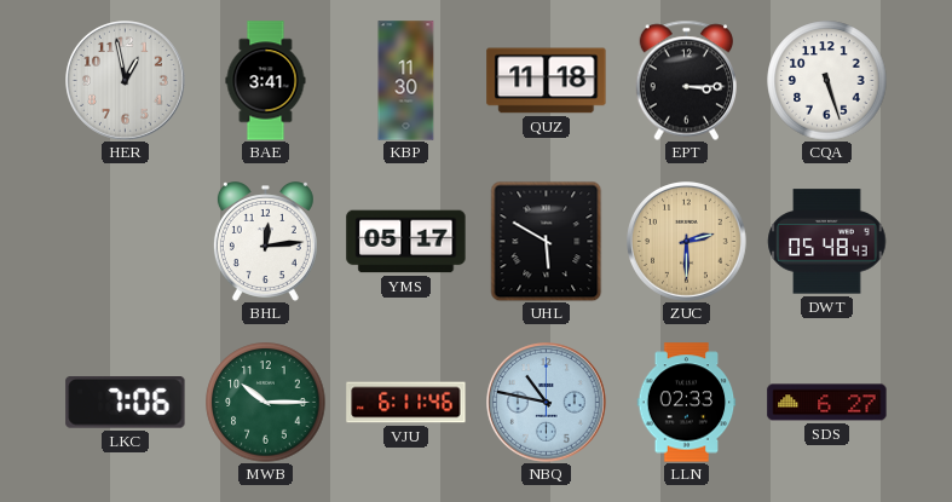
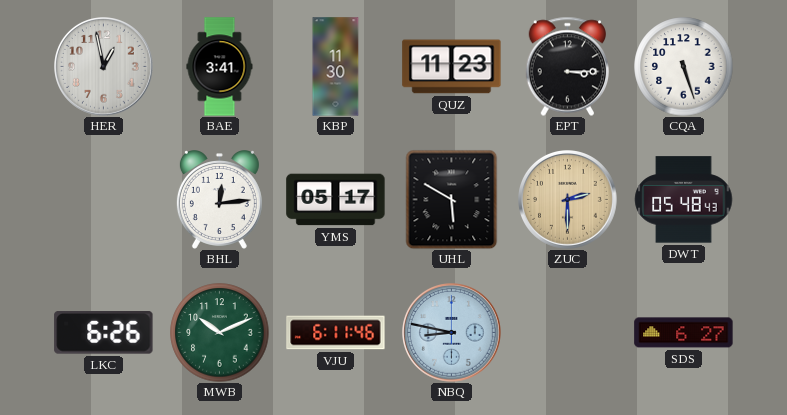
QUZ: 11:18 -> 11:23
LKC: 7:06 -> 6:26
MWB: 10:15 -> 10:11
NBQ: 10:47 -> 8:47
LLN: 02:33 -> none
